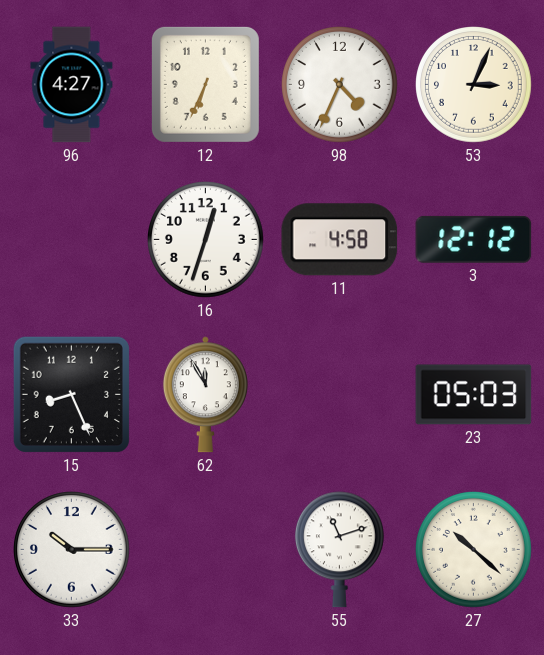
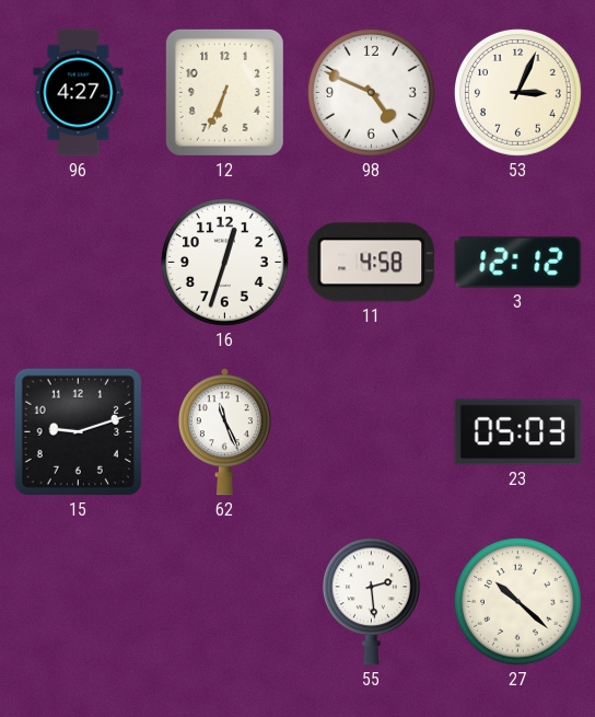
98: 4:34 -> 4:49
15: 8:26 -> 9:12
62: 11:55 -> 11:26
33: 10:15 -> none
55: 11:12 -> 2:29
